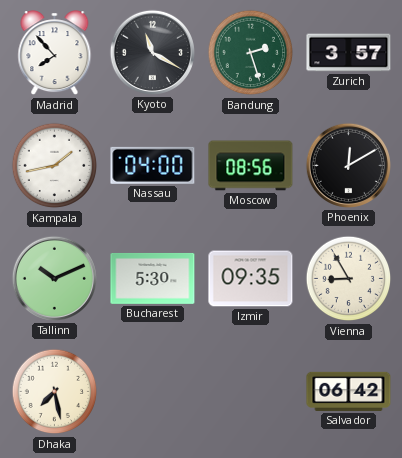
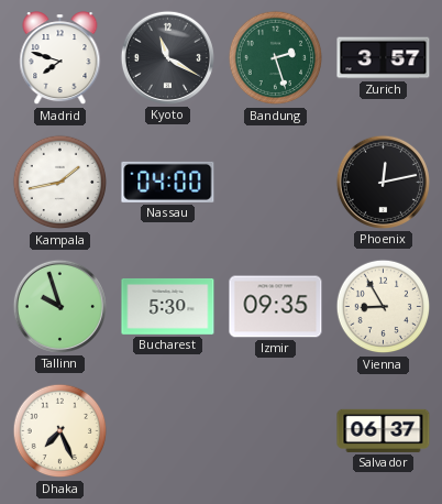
Madrid: 7:53 -> 7:48
Moscow: 08:56 -> none
Phoenix: 12:10 -> 12:13
Tallinn: 10:11 -> 9:57
Dhaka: 7:28 -> 7:26
Salvador: 06:42 -> 06:37
